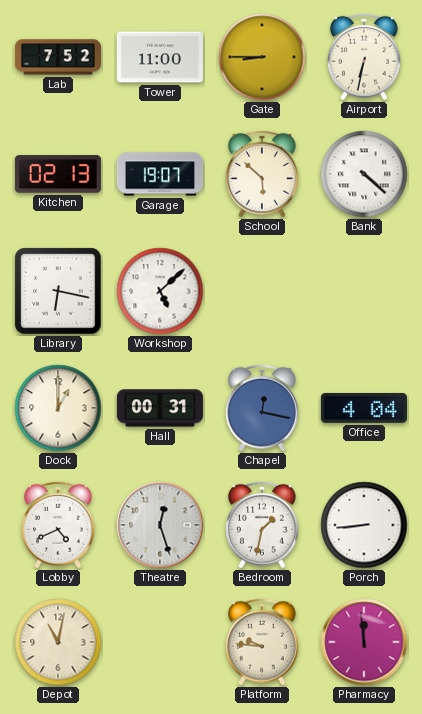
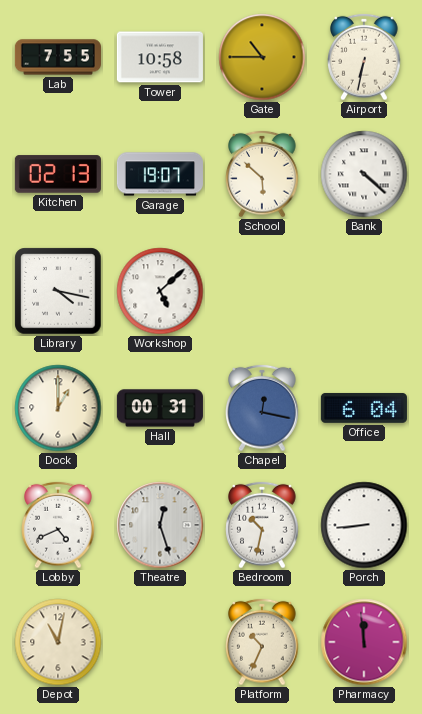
Lab: 7:52 -> 7:55
Tower: 11:00 -> 10:58
Gate: 8:45 -> 10:45
Library: 6:17 -> 4:17
Office: 4:04 -> 6:04
Bedroom: 1:32 -> 10:32
Platform: 9:46 -> 10:34
